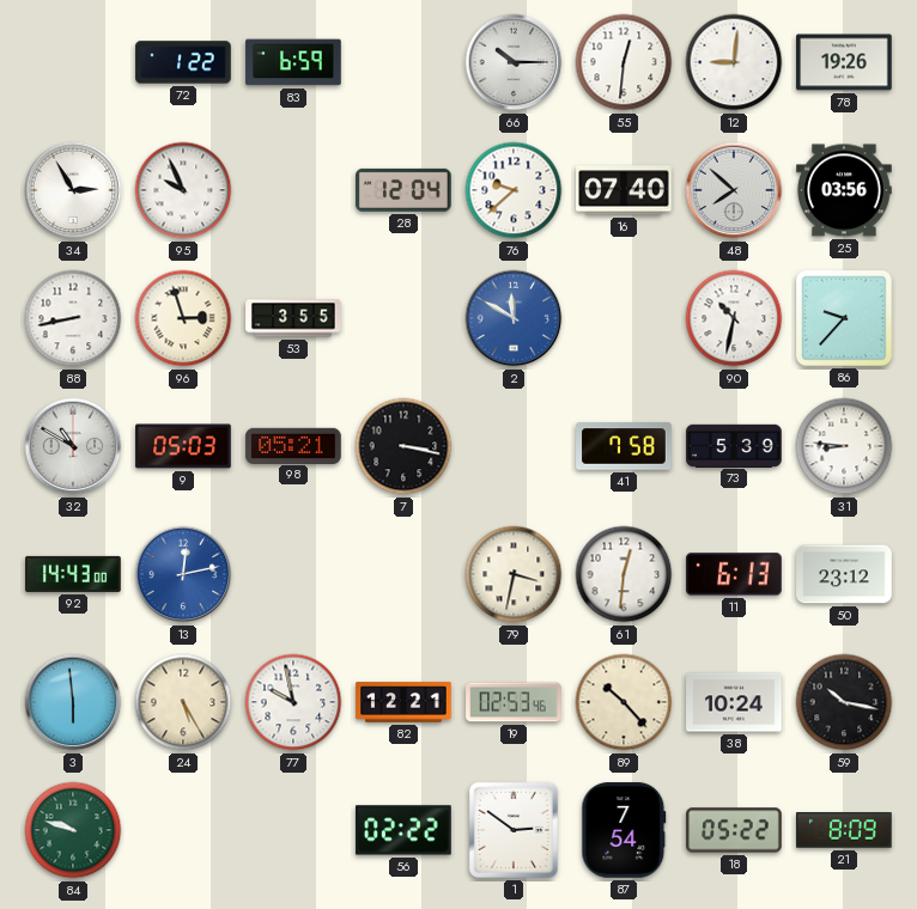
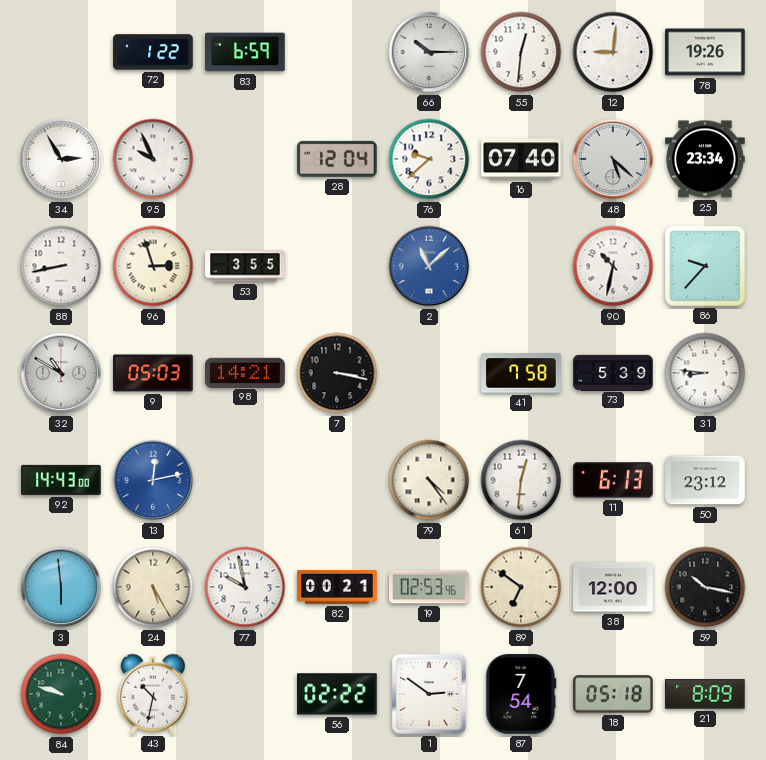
48: 7:52 -> 5:22
25: 03:56 -> 23:34
2: 11:50 -> 11:08
98: 05:21 -> 14:21
79: 3:32 -> 4:24
82: 12:21 -> 00:21
89: 10:23 -> 6:51
38: 10:24 -> 12:00
43: none -> 10:32
18: 05:22 -> 05:18
